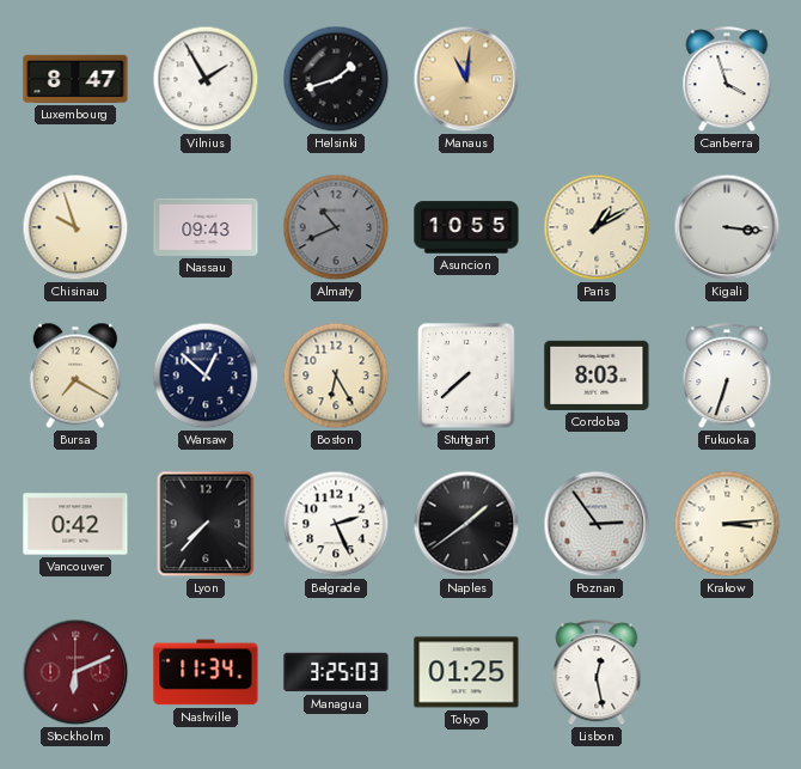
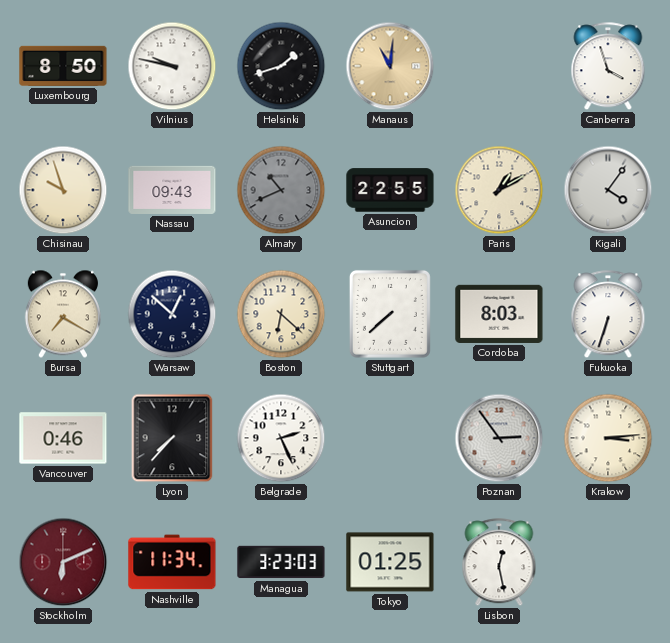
Luxembourg: 8:47 -> 8:50
Vilnius: 1:55 -> 9:47
Asuncion: 10:55 -> 22:55
Kigali: 3:16 -> 4:06
Boston: 6:25 -> 6:22
Vancouver: 0:42 -> 0:46
Naples: 1:39 -> none
Managua: 3:25 -> 3:23
